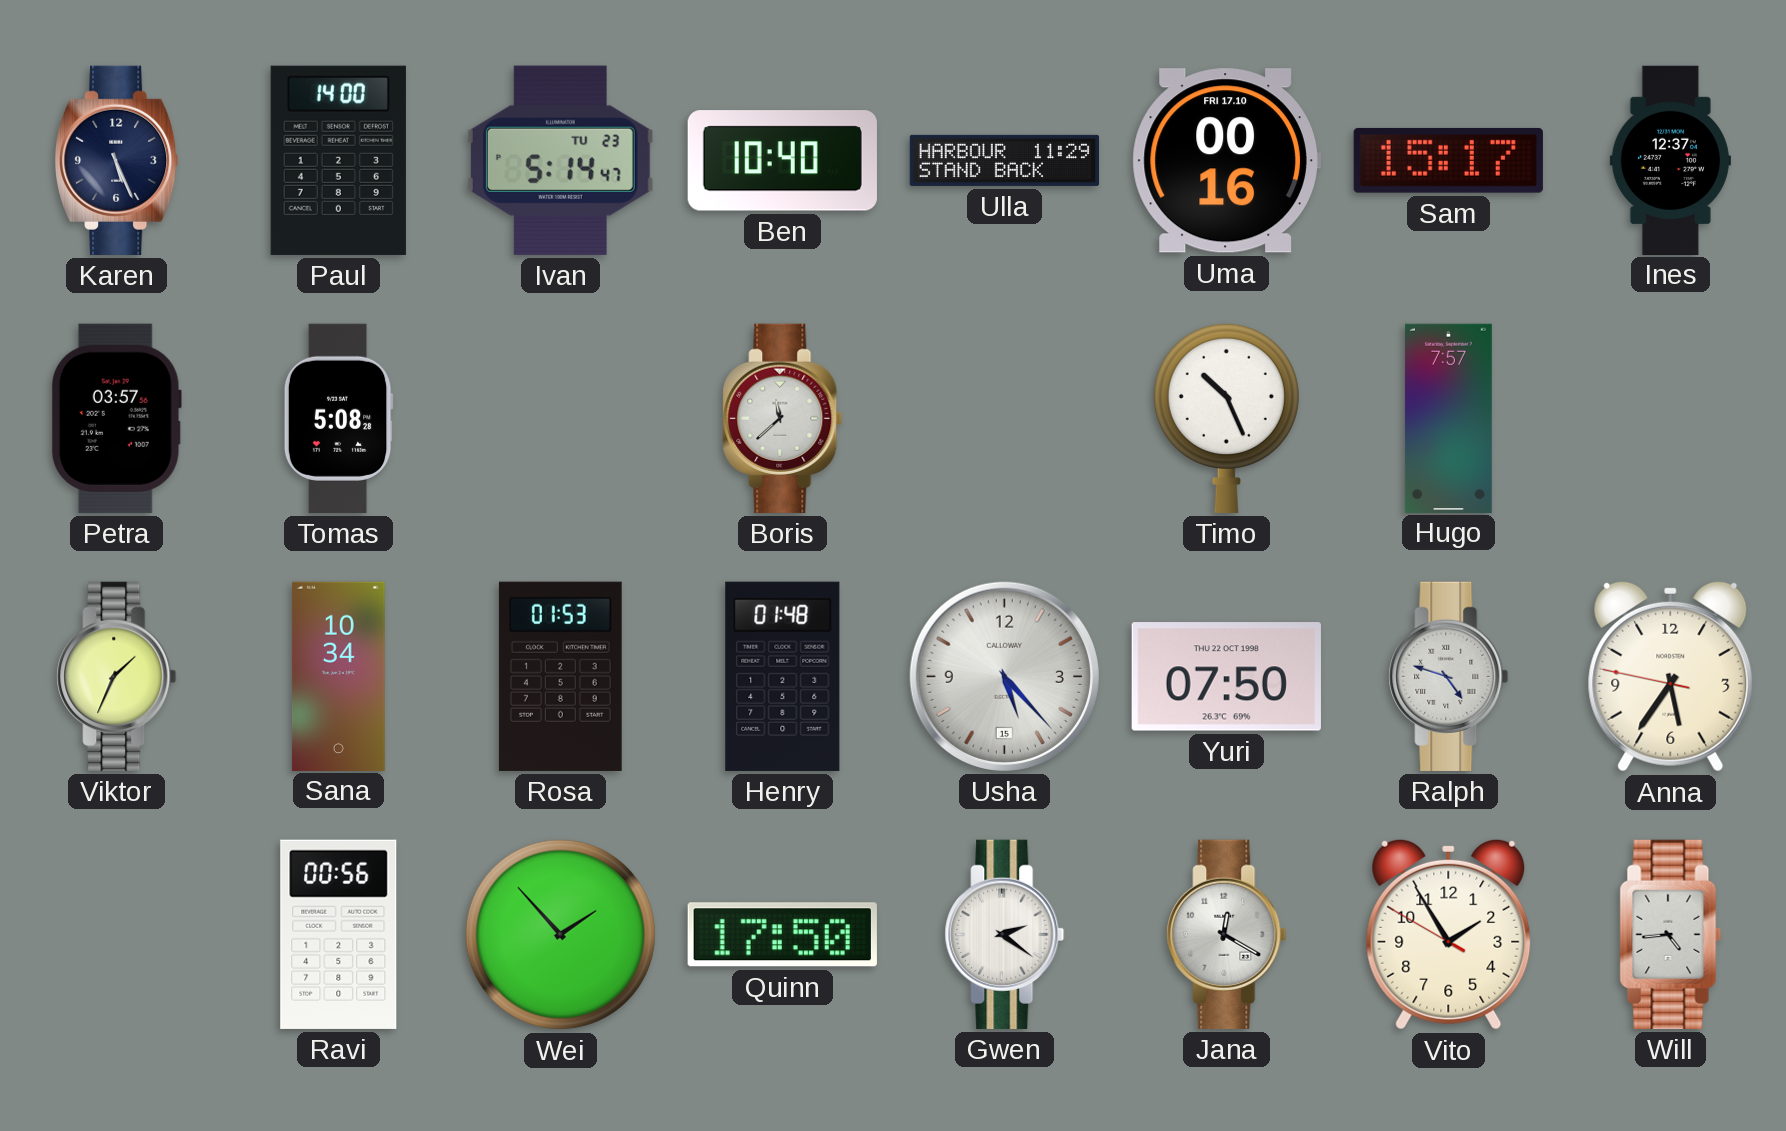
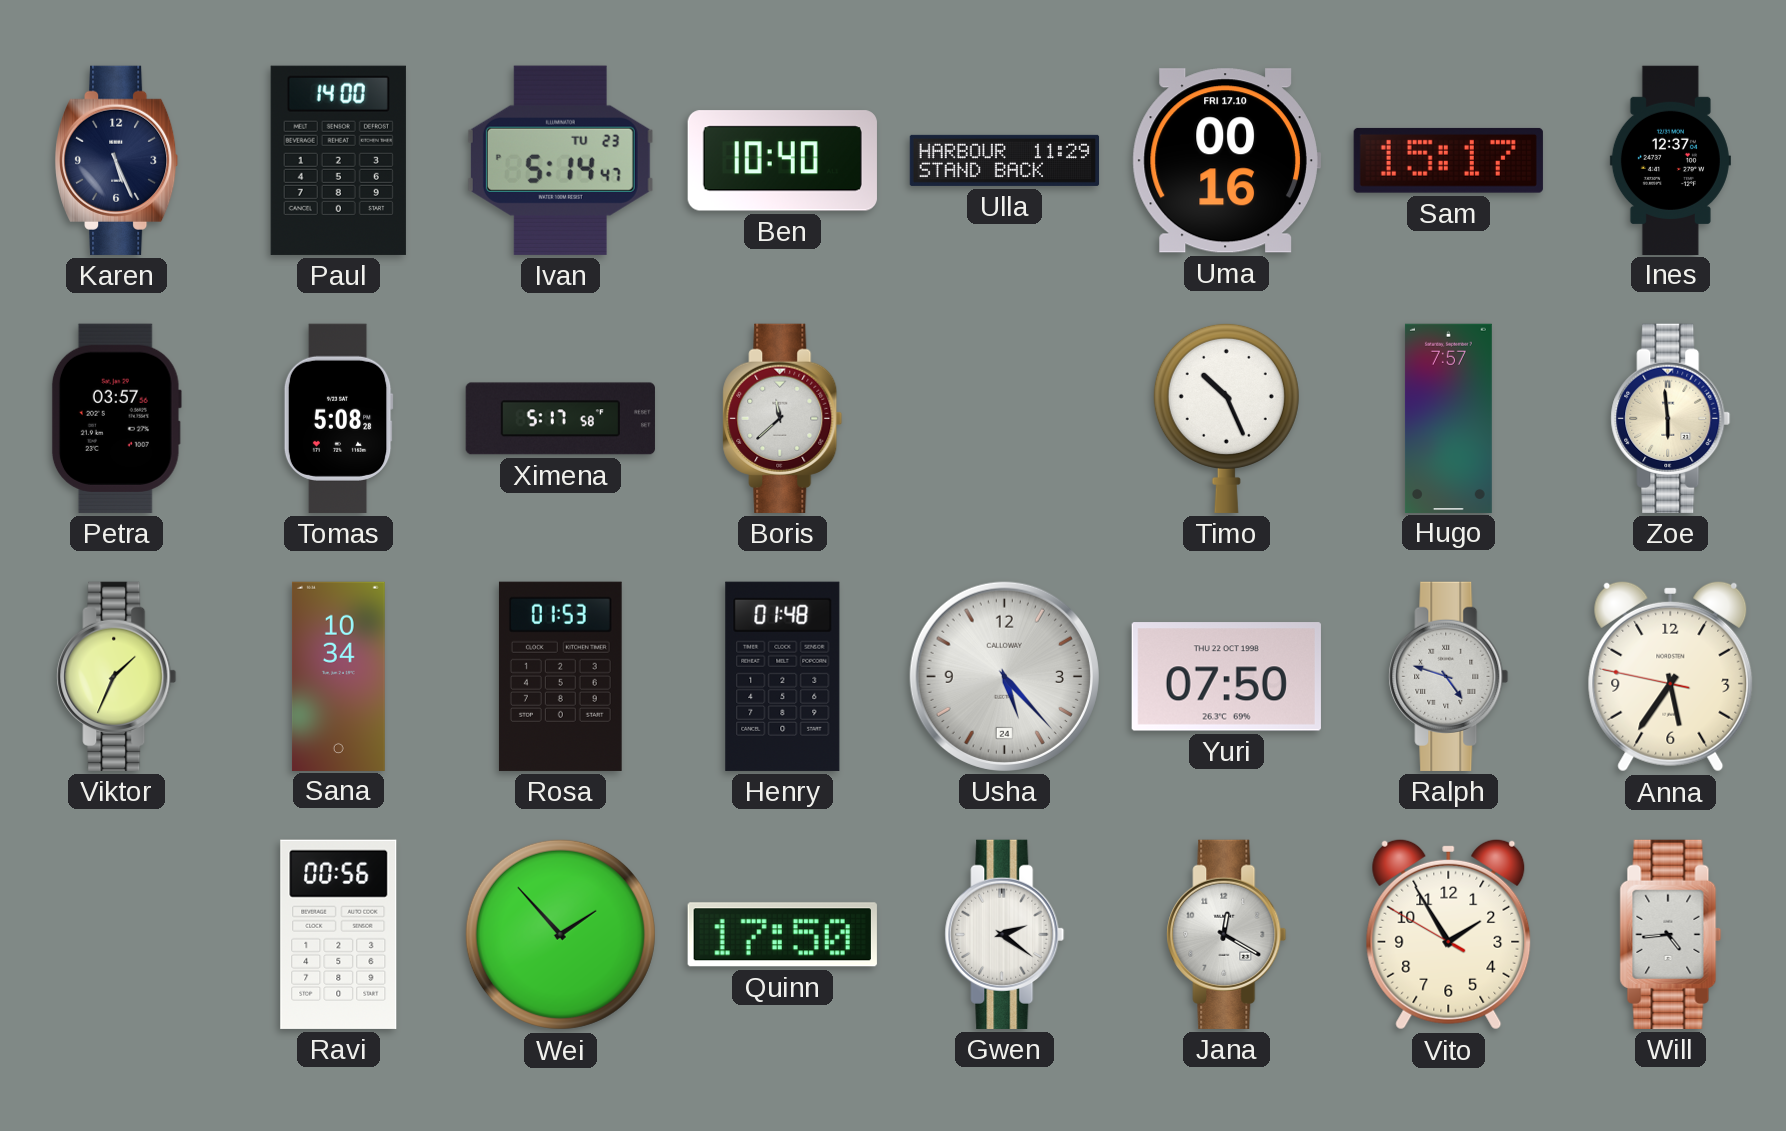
Ximena: none -> 5:17
Zoe: none -> 5:59
Usha date: 15 -> 24
